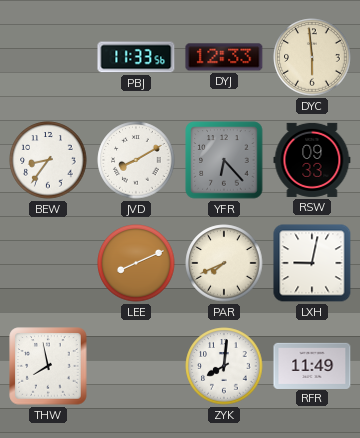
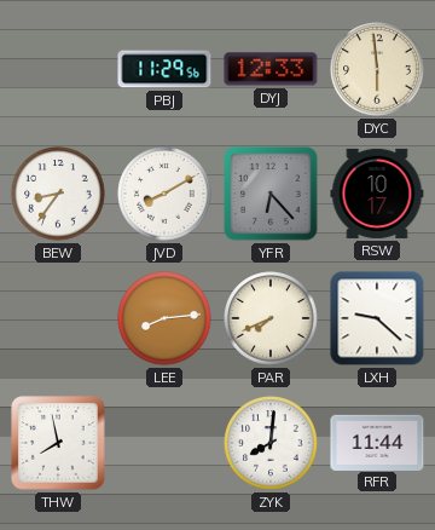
PBJ: 11:33 -> 11:29
RSW: 09:33 -> 10:17
LEE: 8:11 -> 8:14
LXH: 9:02 -> 9:22
RFR: 11:49 -> 11:44
